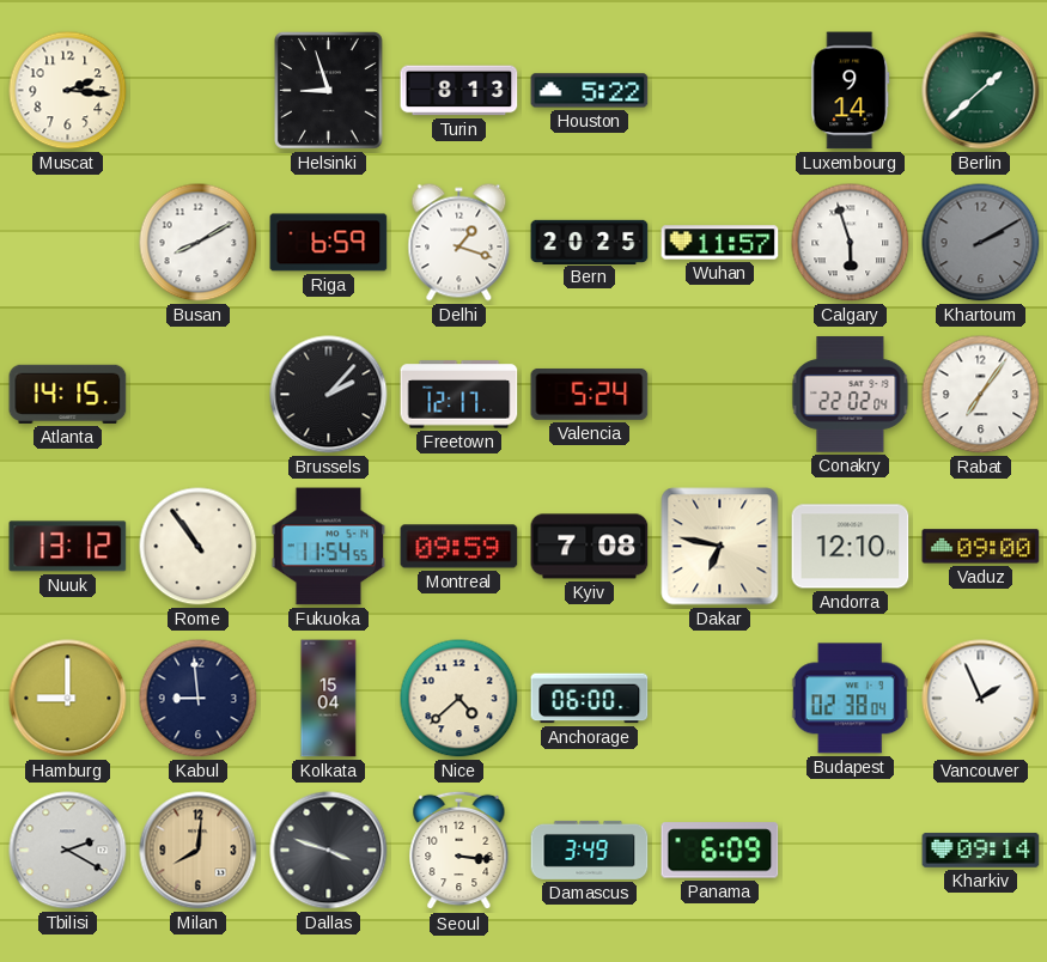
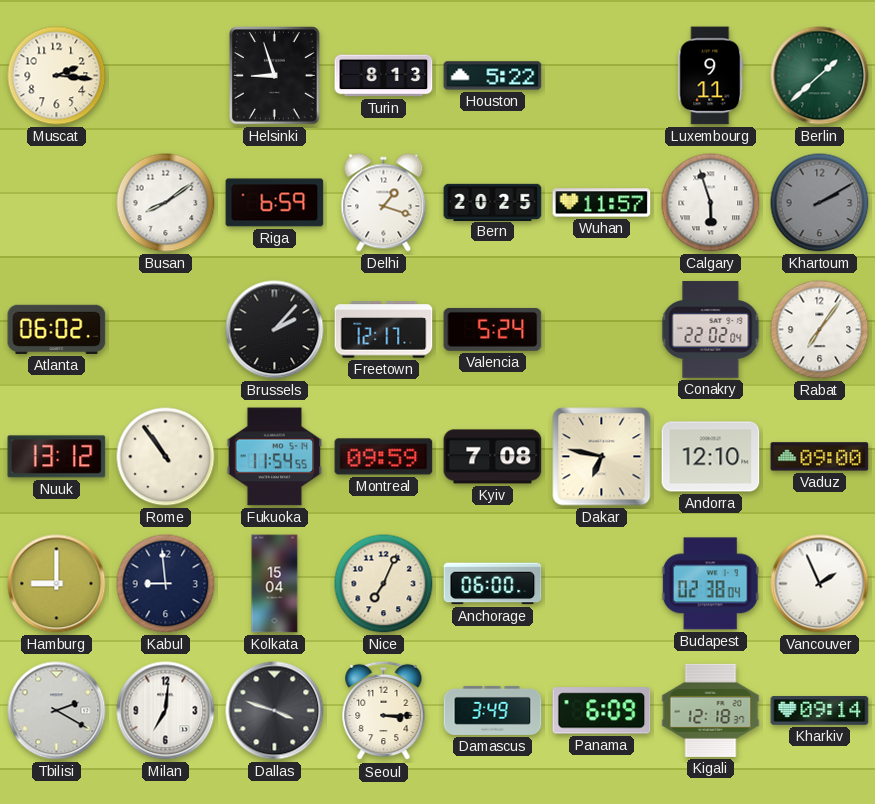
Luxembourg: 9:14 -> 9:11
Busan: 8:10 -> 8:09
Atlanta: 14:15 -> 06:02
Nice: 4:38 -> 7:04
Milan: 8:01 -> 7:01
Milan dial: champagne -> white
Seoul: 3:16 -> 3:15
Kigali: none -> 12:18
